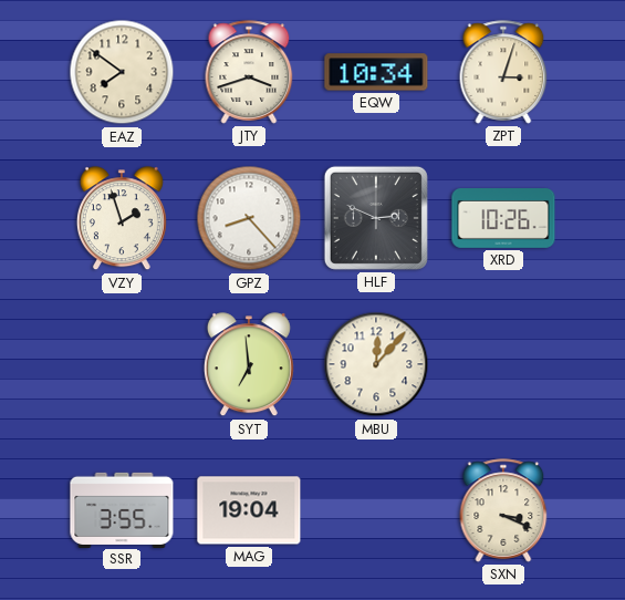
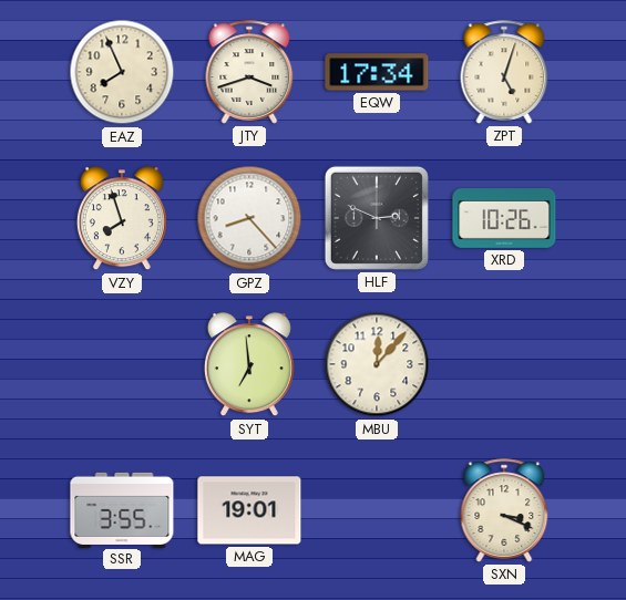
EAZ: 7:51 -> 7:56
EQW: 10:34 -> 17:34
ZPT: 3:03 -> 5:03
VZY: 1:57 -> 7:57
MAG: 19:04 -> 19:01
